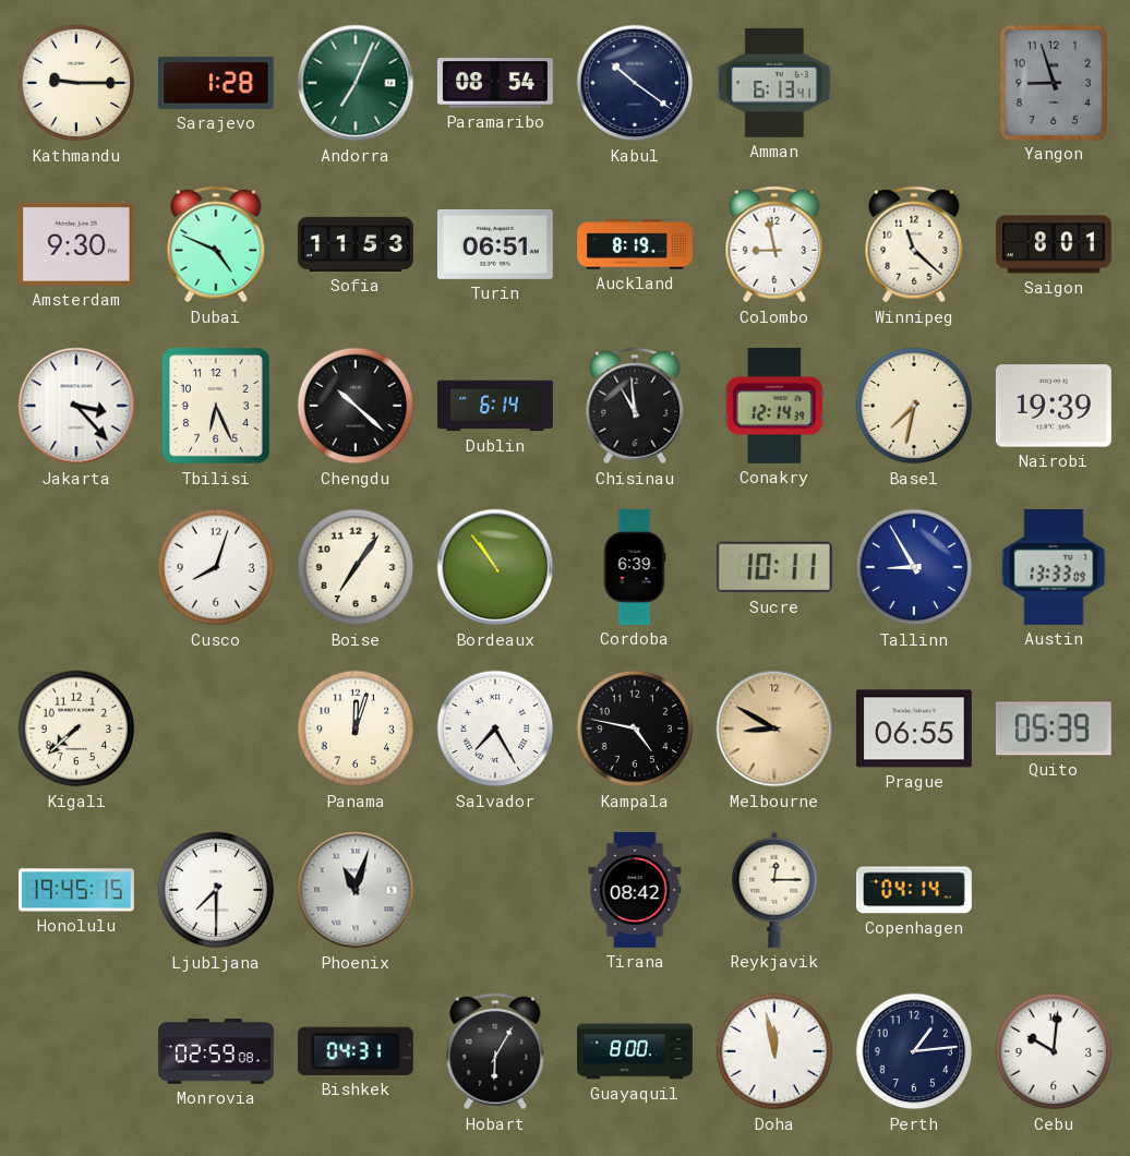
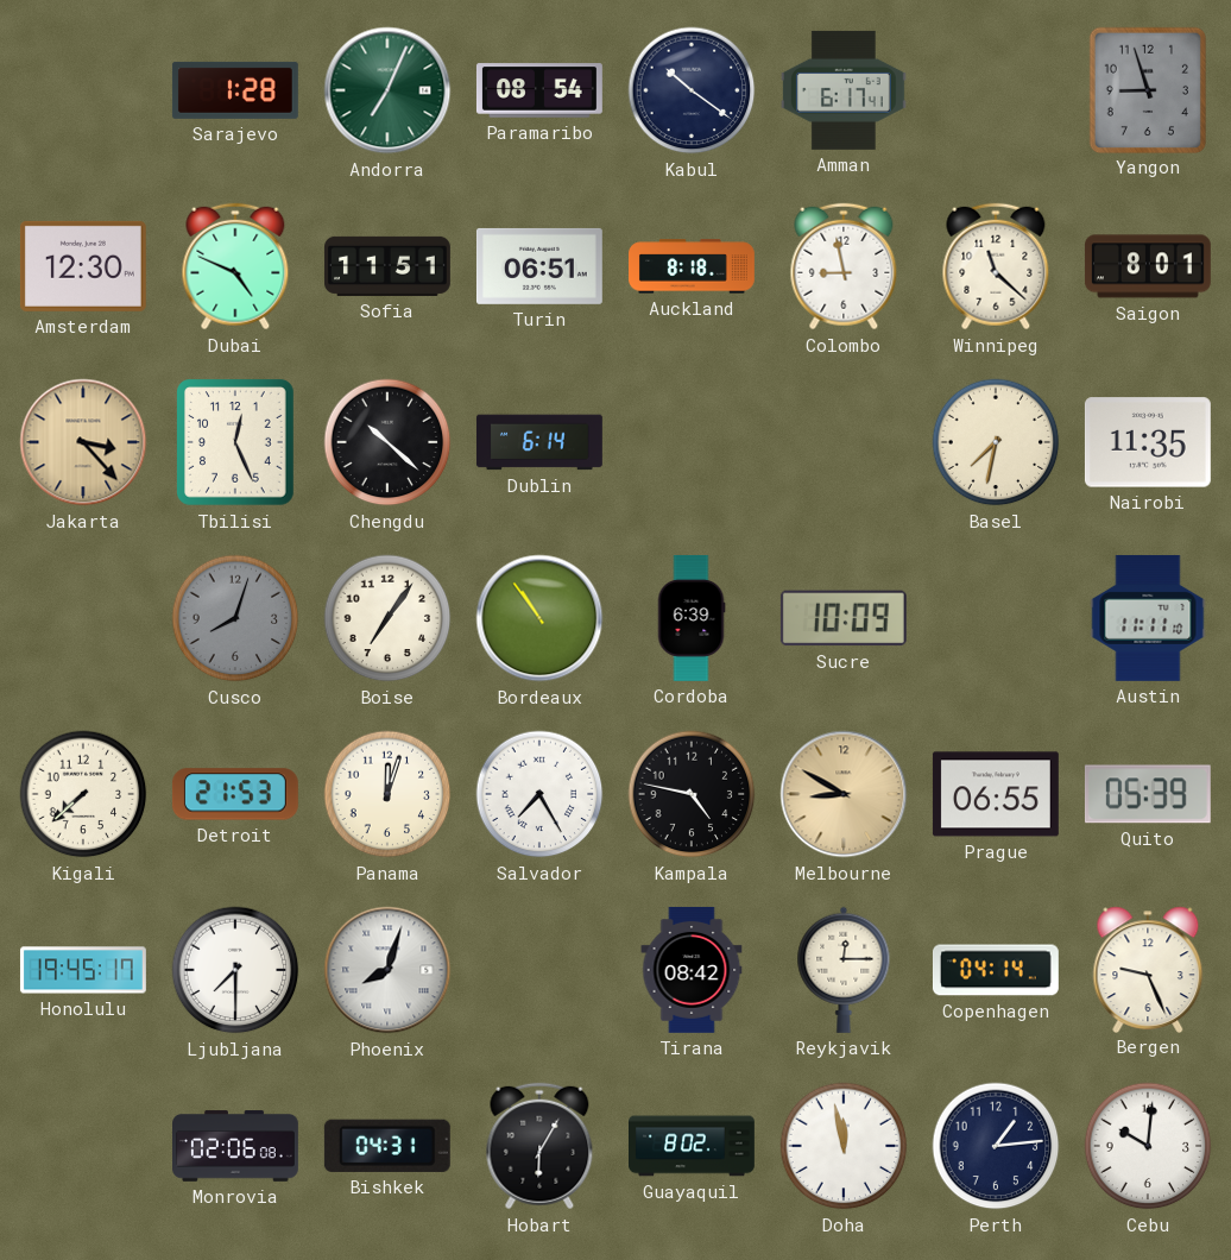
Kathmandu: 9:15 -> none
Amman: 6:13 -> 6:17
Amsterdam: 9:30 -> 12:30
Sofia: 11:53 -> 11:51
Auckland: 8:19 -> 8:18
Jakarta dial: white -> champagne
Tbilisi: 6:26 -> 12:26
Chisinau: 10:59 -> none
Conakry: 12:14 -> none
Nairobi: 19:39 -> 11:35
Cusco dial: white -> grey
Sucre: 10:11 -> 10:09
Tallinn: 8:55 -> none
Austin: 13:33 -> 11:11
Detroit: none -> 21:53
Honolulu: 19:45:15 -> 19:45:17
Phoenix: 11:03 -> 8:03
Bergen: none -> 9:26
Monrovia: 02:59 -> 02:06
Guayaquil: 8:00 -> 8:02
